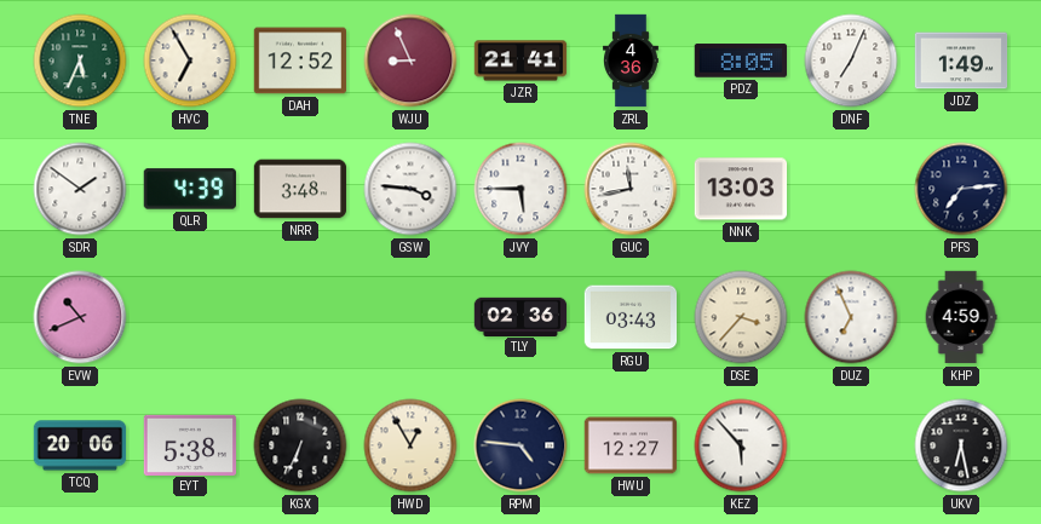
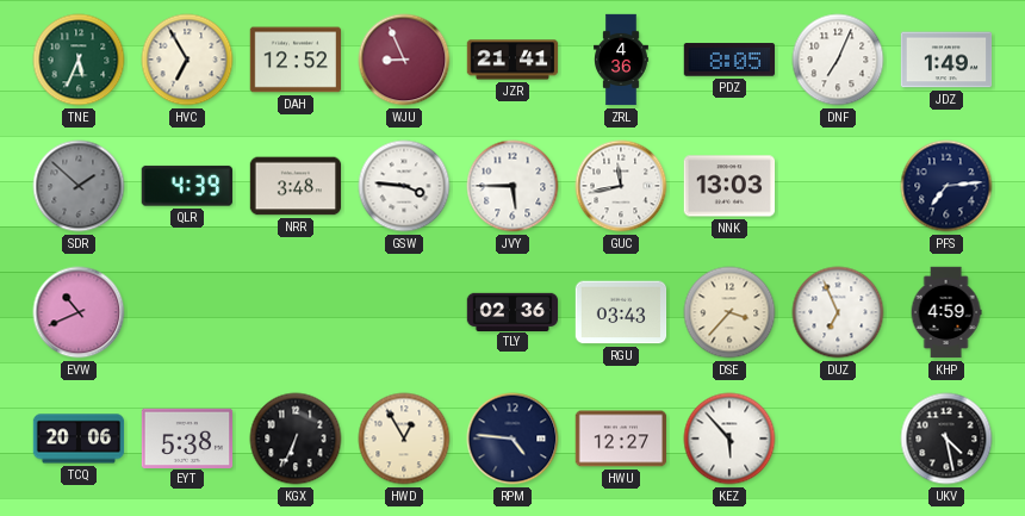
SDR: 1:51 -> 1:52
SDR dial: white -> grey
UKV: 6:28 -> 4:28
